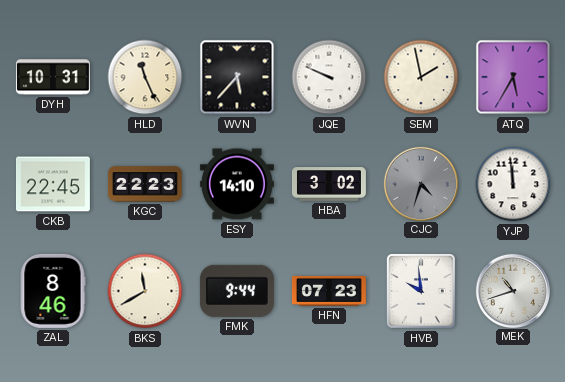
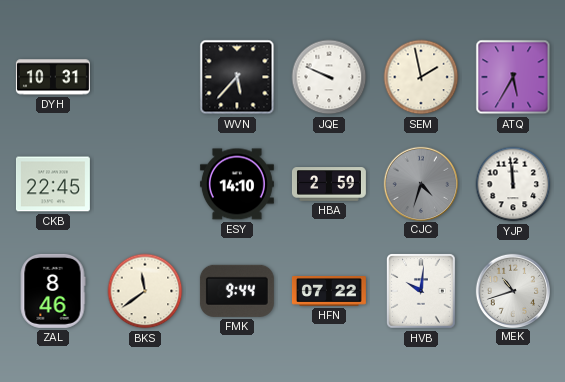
HLD: 11:26 -> none
KGC: 22:23 -> none
HBA: 3:02 -> 2:59
BKS: 11:40 -> 11:39
HFN: 07:23 -> 07:22
HVB: 9:59 -> 10:01
